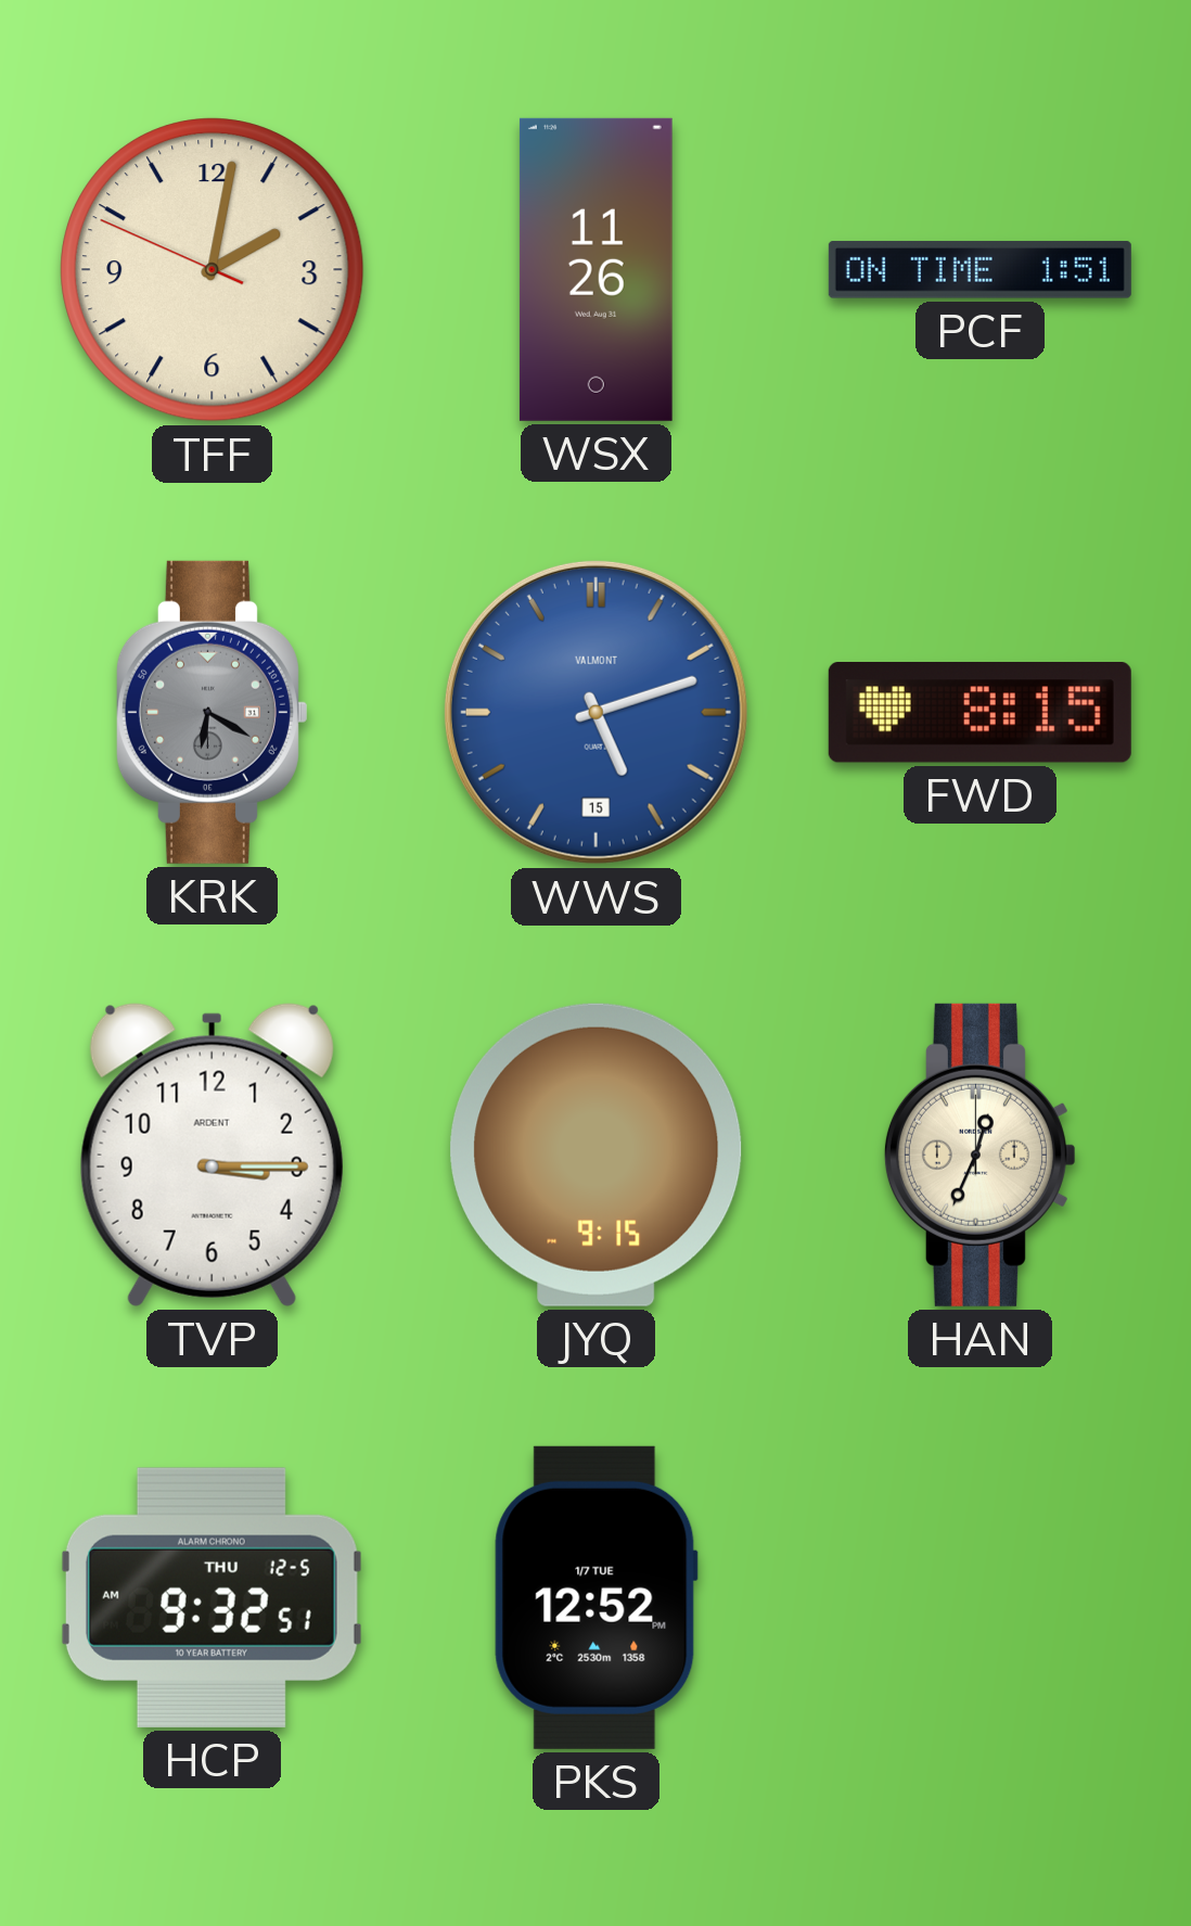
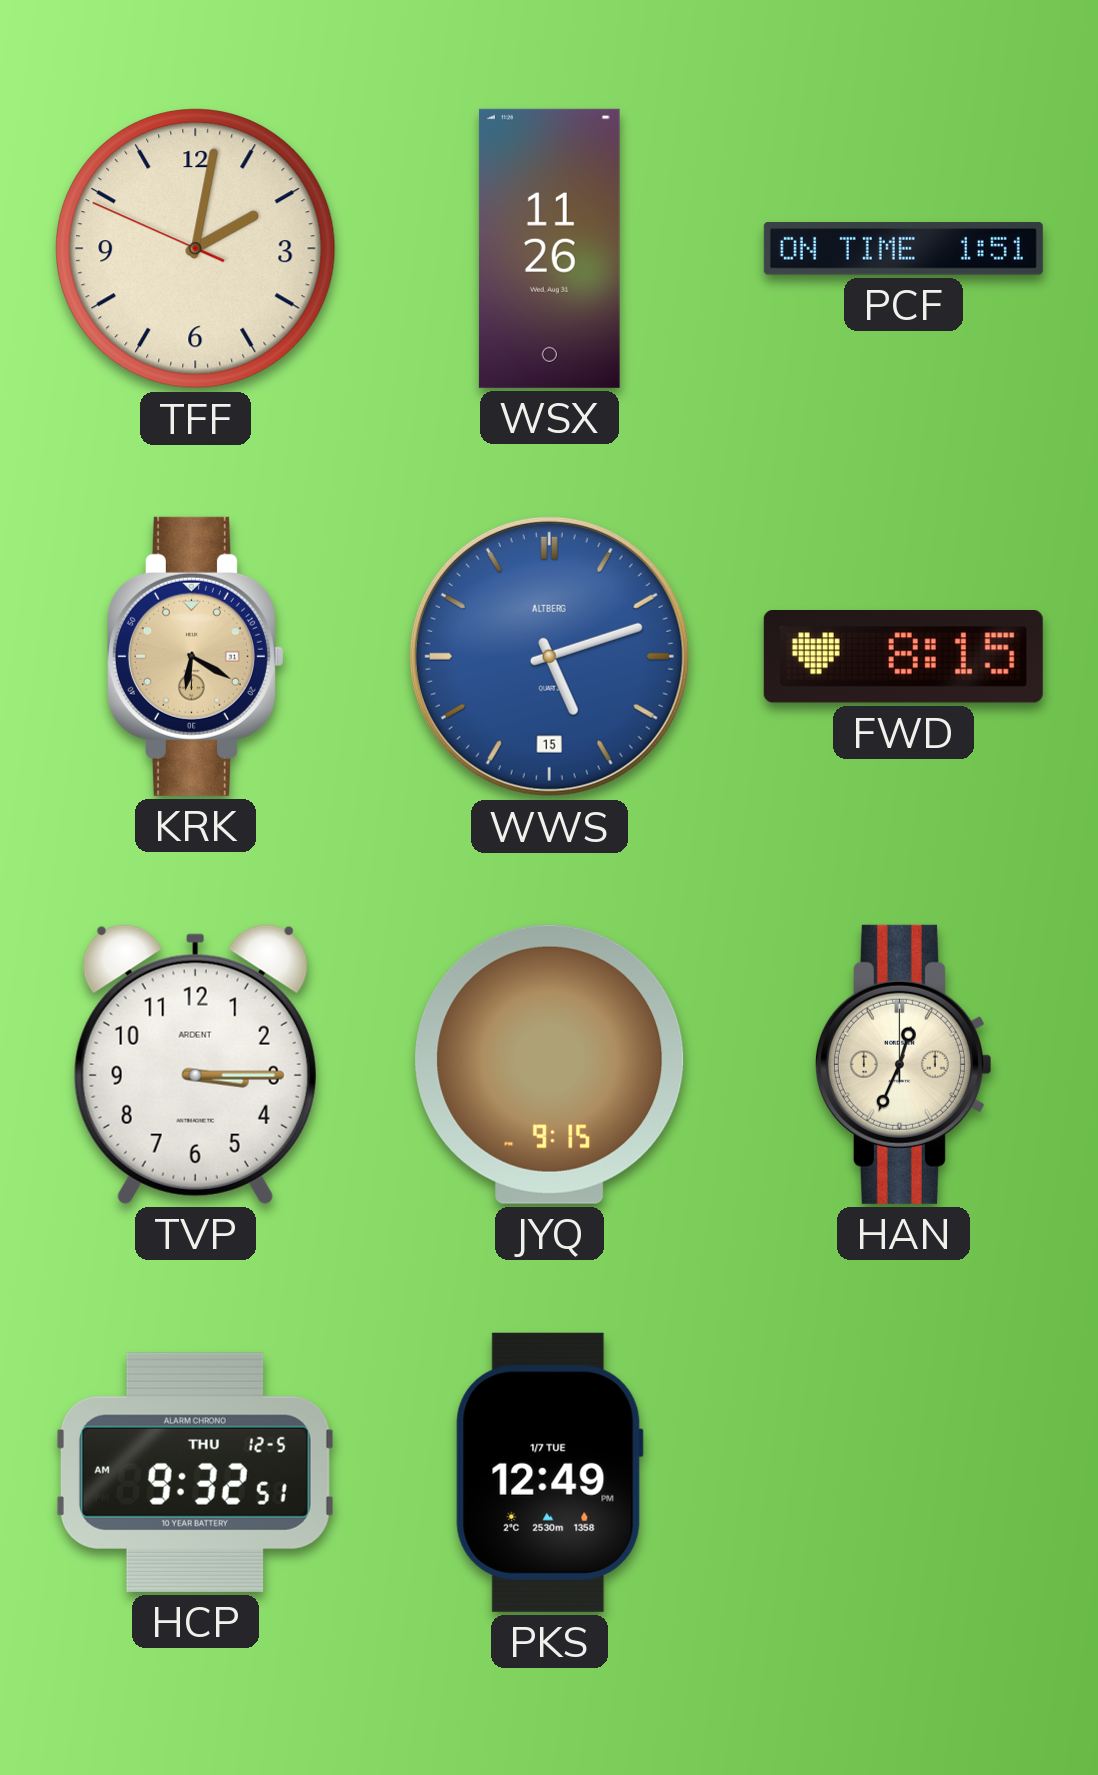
KRK dial: grey -> champagne
WWS brand: VALMONT -> ALTBERG
PKS: 12:52 -> 12:49
